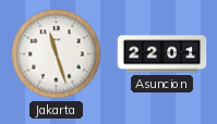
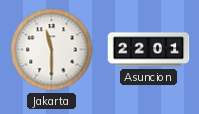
Jakarta: 11:27 -> 11:30
